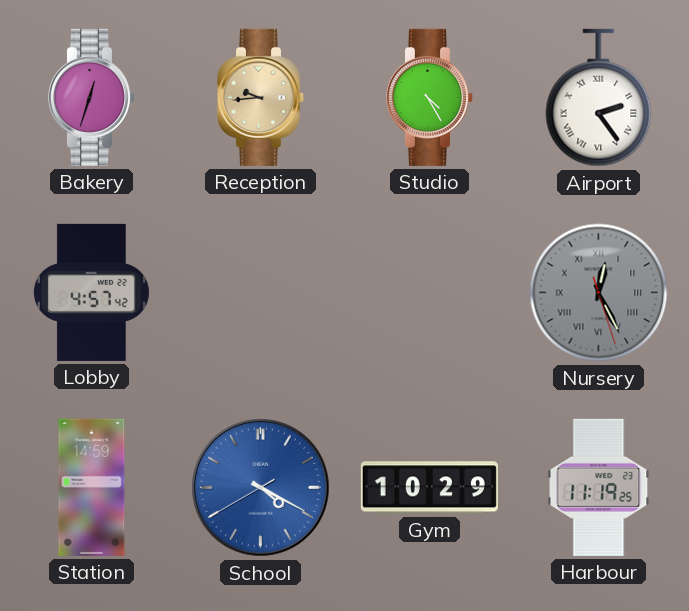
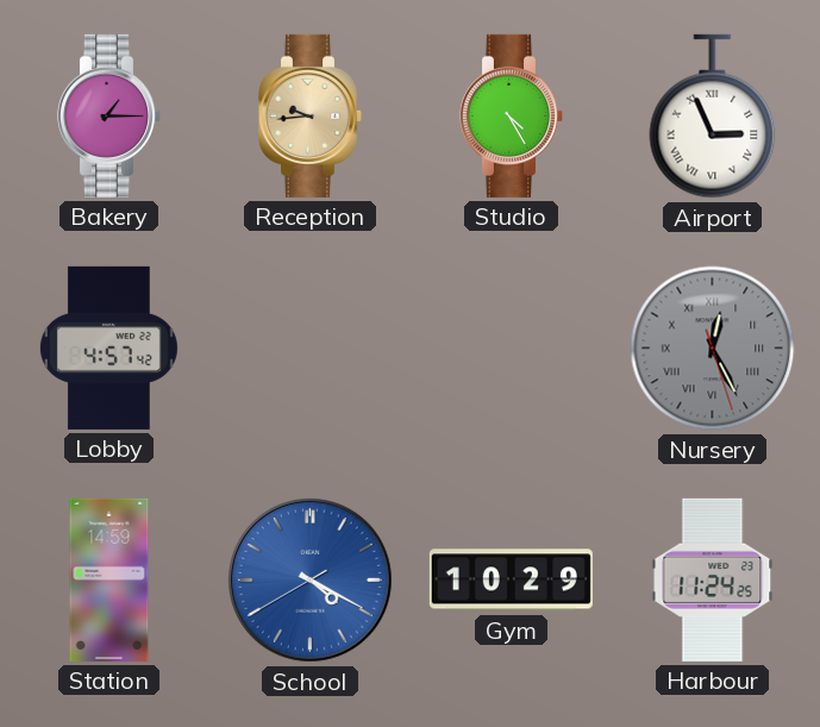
Bakery: 12:33 -> 1:15
Airport: 2:24 -> 2:56
Harbour: 11:19 -> 11:24
